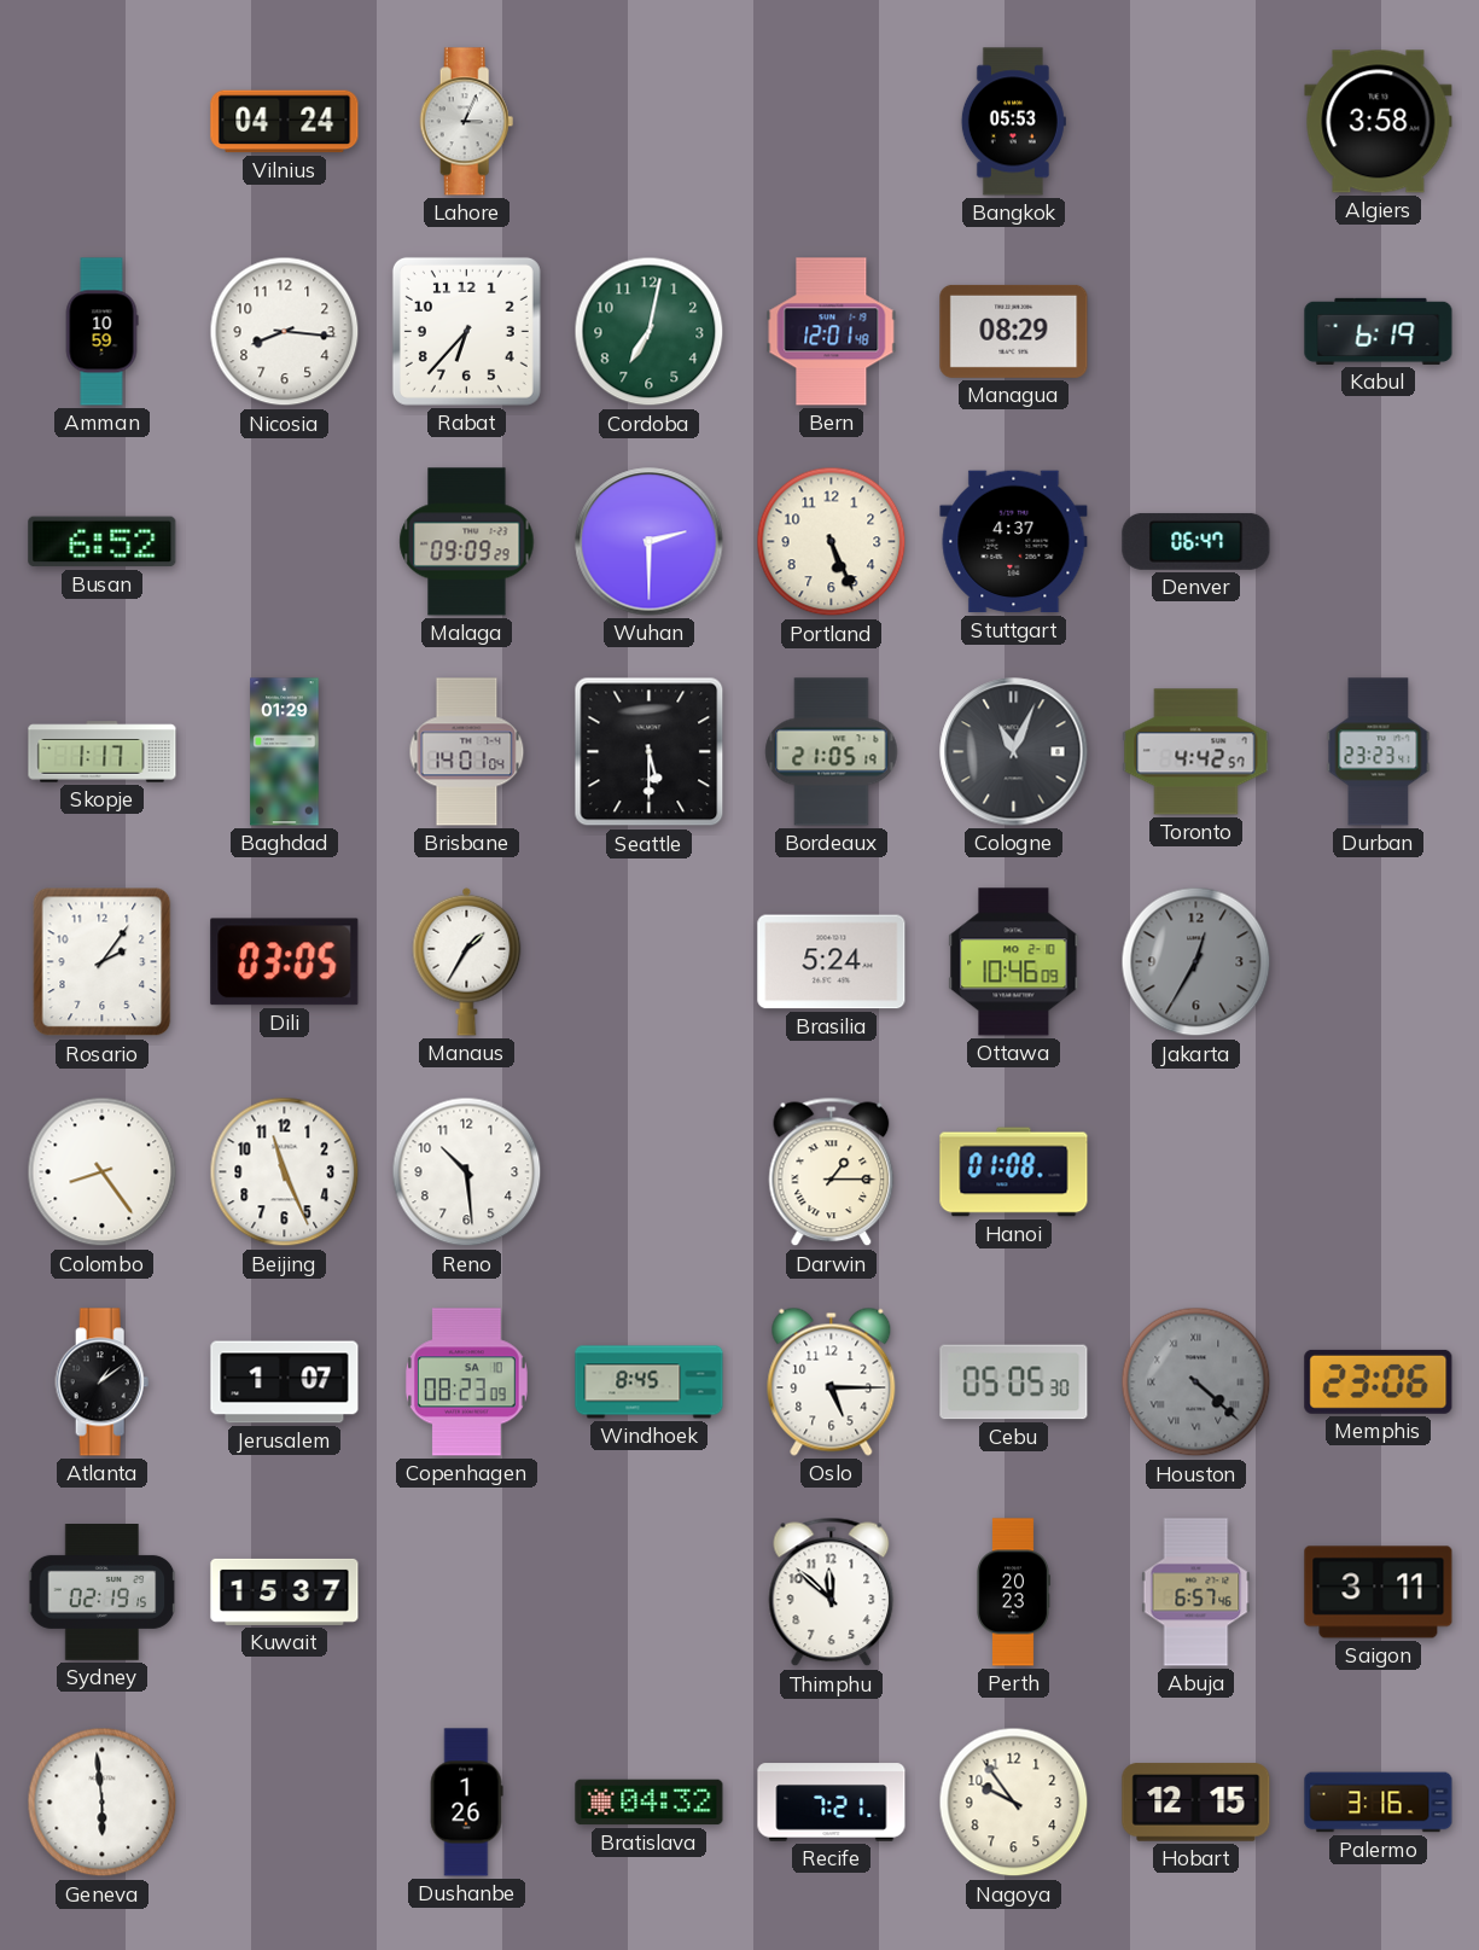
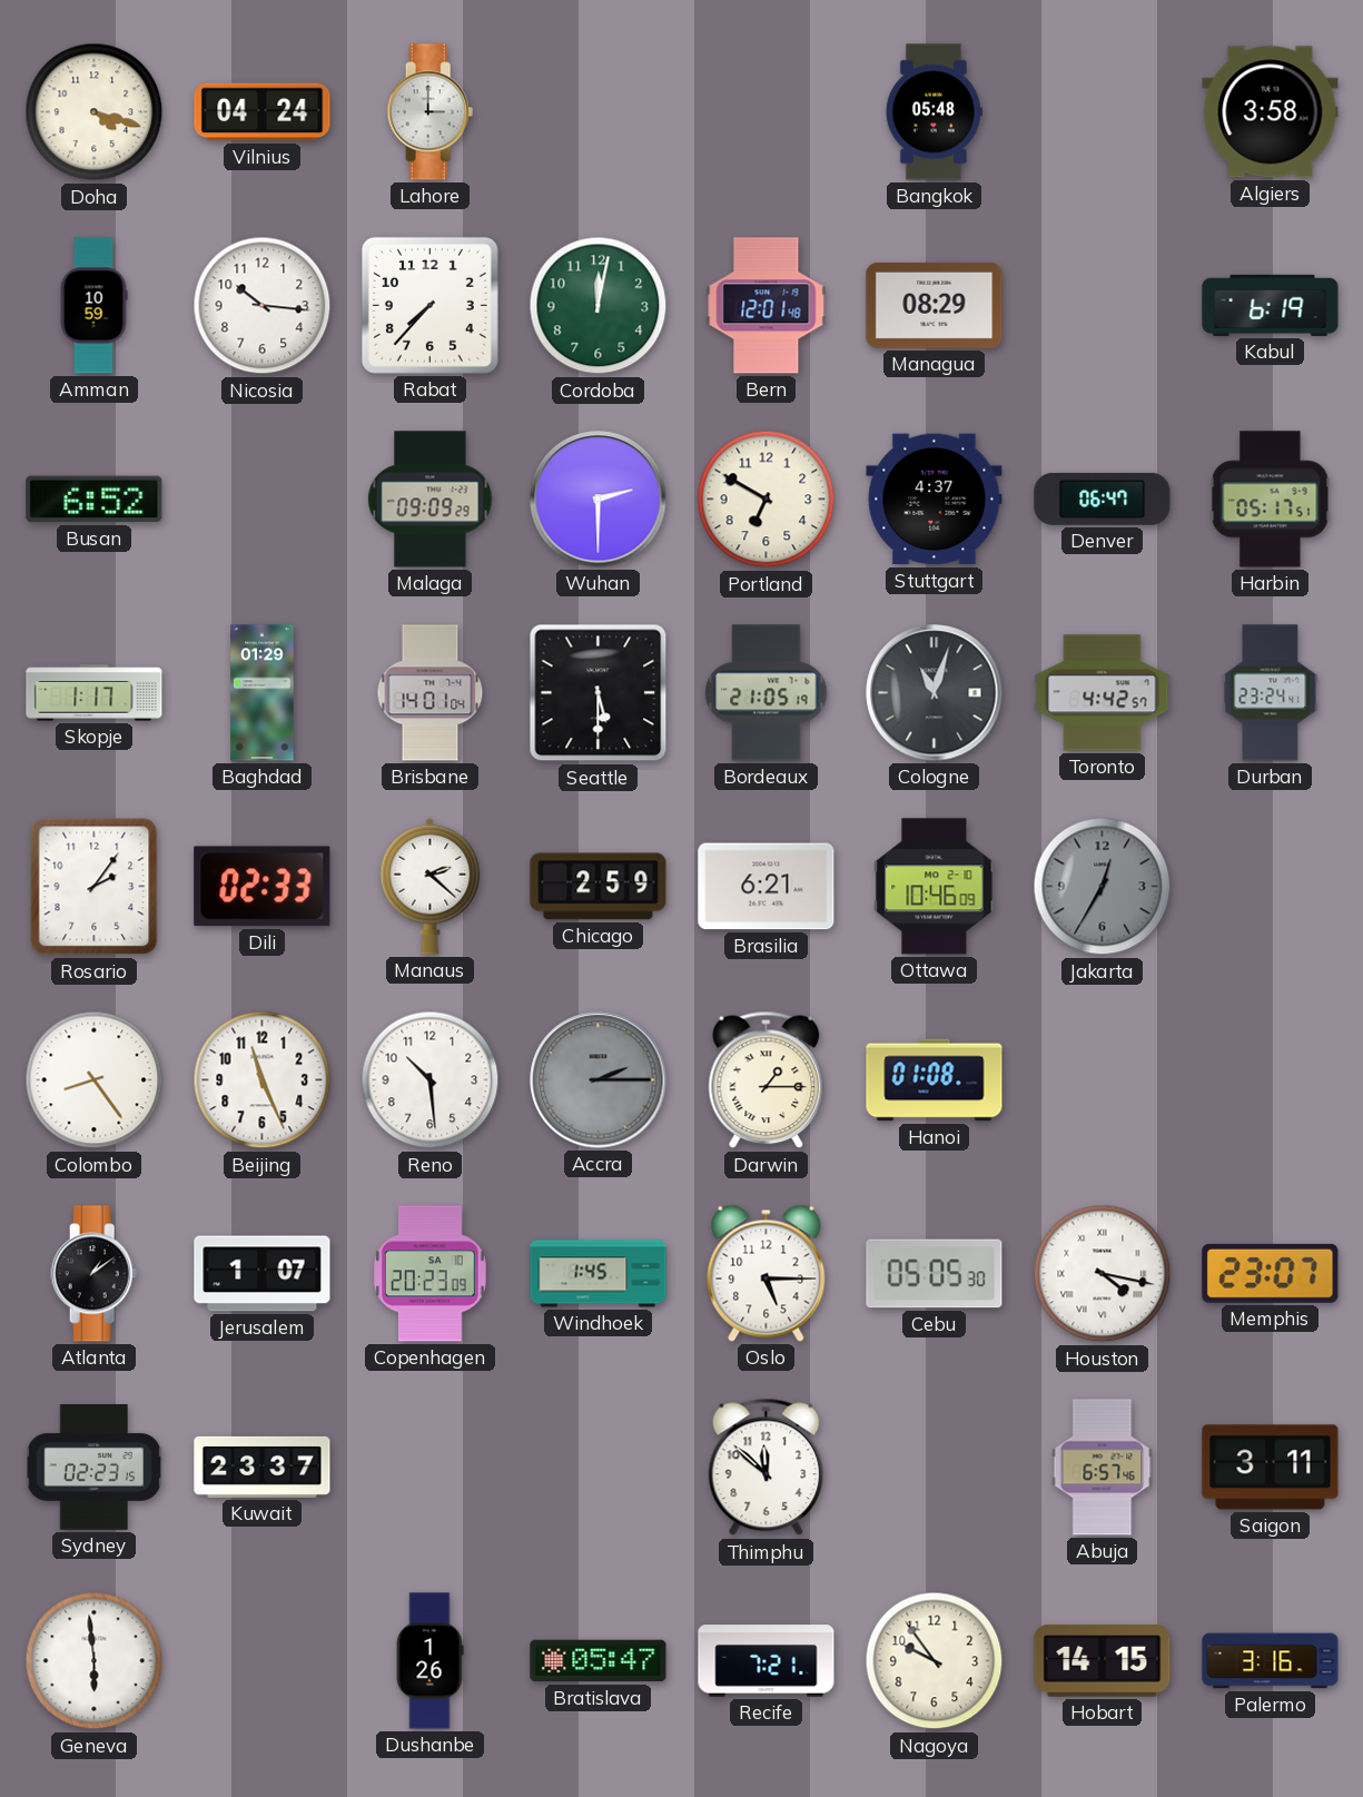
Doha: none -> 4:18
Lahore: 3:04 -> 3:00
Bangkok: 05:53 -> 05:48
Nicosia: 8:16 -> 10:16
Rabat: 6:37 -> 7:37
Cordoba: 7:02 -> 12:02
Portland: 5:26 -> 6:50
Harbin: none -> 05:17
Cologne: 11:04 -> 11:03
Durban: 23:23 -> 23:24
Dili: 03:05 -> 02:33
Manaus: 1:35 -> 2:22
Chicago: none -> 2:59
Brasilia: 5:24 -> 6:21
Accra: none -> 2:15
Copenhagen: 08:23 -> 20:23
Windhoek: 8:45 -> 1:45
Houston: 4:22 -> 4:17
Houston dial: grey -> white
Memphis: 23:06 -> 23:07
Sydney: 02:19 -> 02:23
Kuwait: 15:37 -> 23:37
Perth: 20:23 -> none
Bratislava: 04:32 -> 05:47
Hobart: 12:15 -> 14:15
